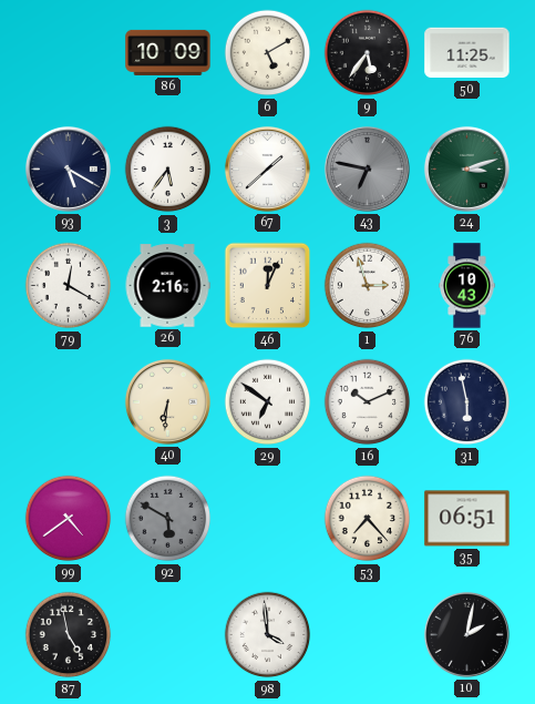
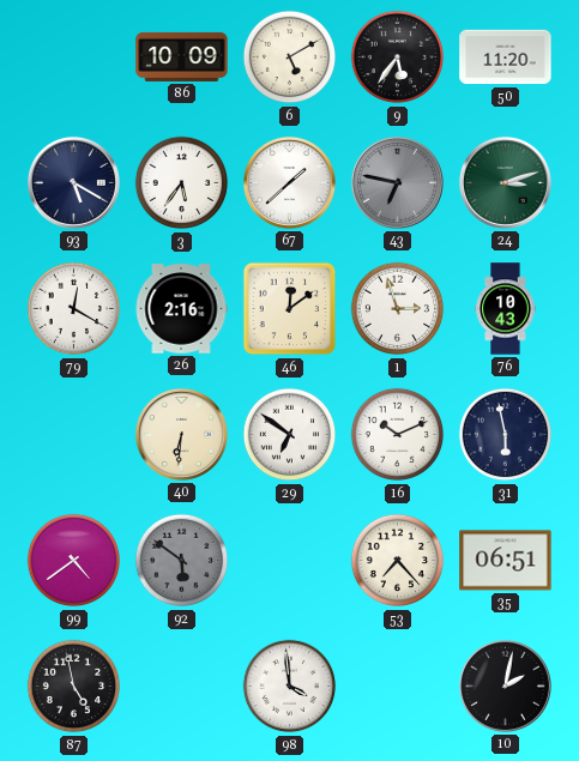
50: 11:25 -> 11:20
46: 12:04 -> 12:09
92: 5:50 -> 5:51
